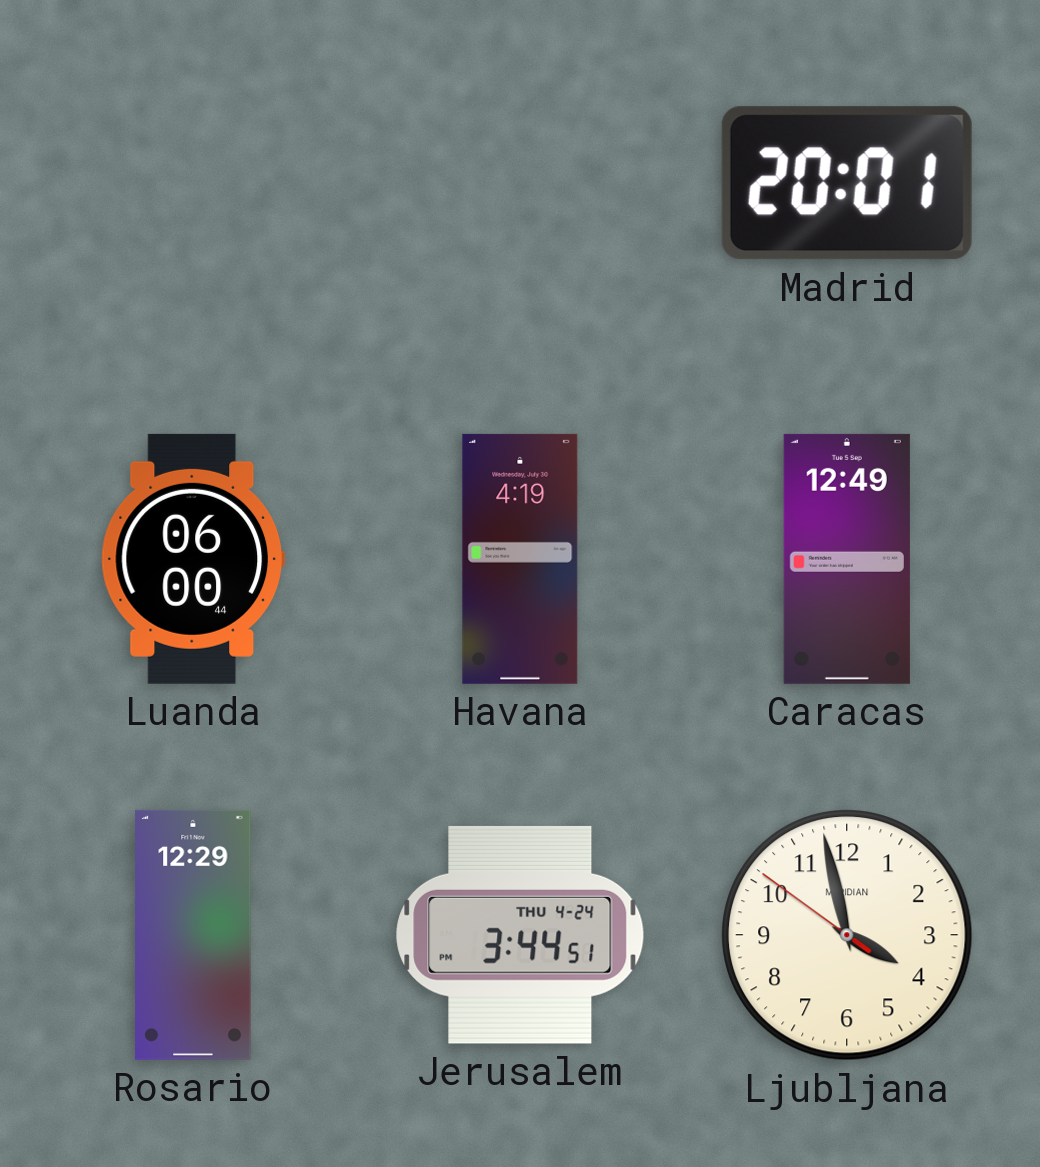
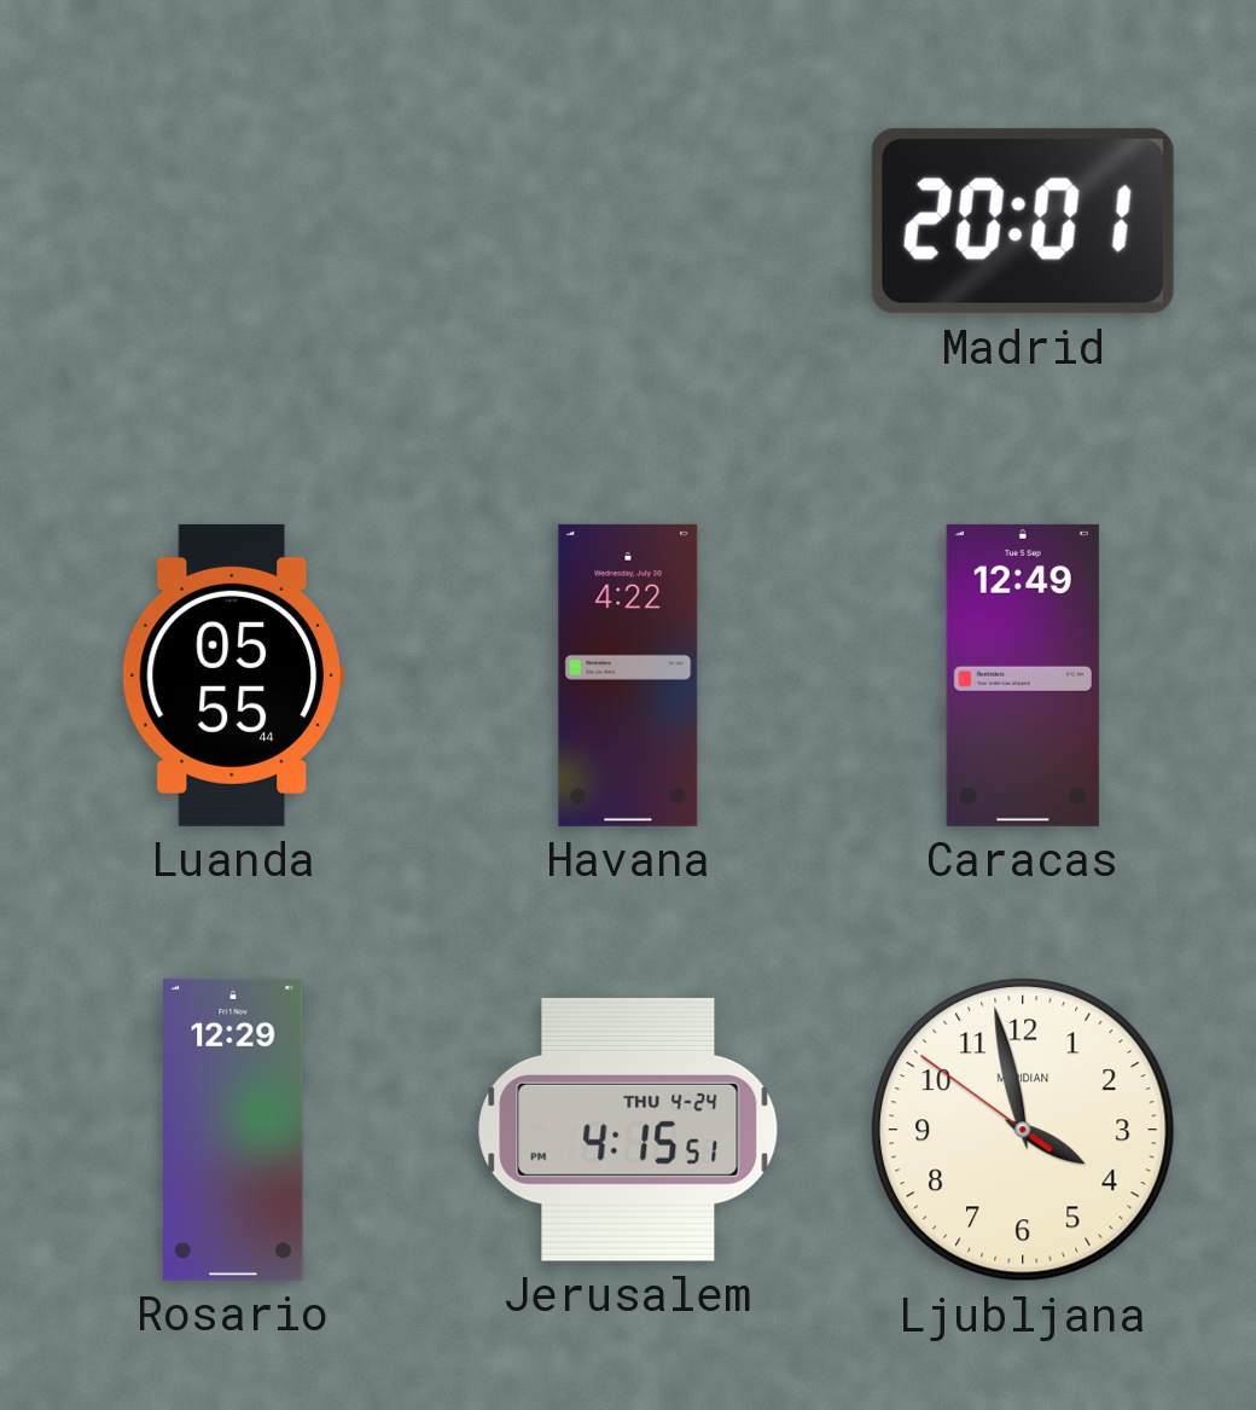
Luanda: 06:00 -> 05:55
Havana: 4:19 -> 4:22
Jerusalem: 3:44 -> 4:15
